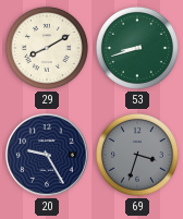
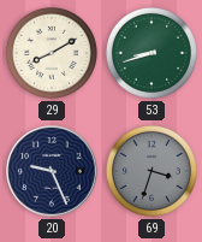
20: 9:25 -> 9:26
